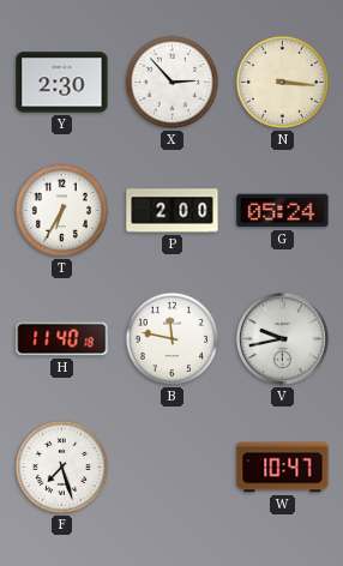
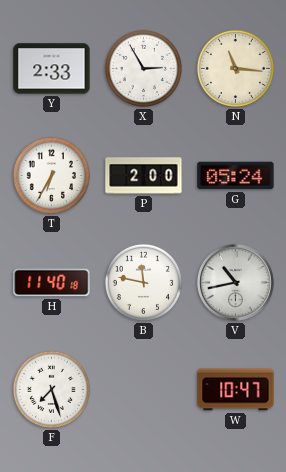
Y: 2:30 -> 2:33
X: 2:53 -> 2:55
N: 3:16 -> 11:16
V: 9:43 -> 10:43
